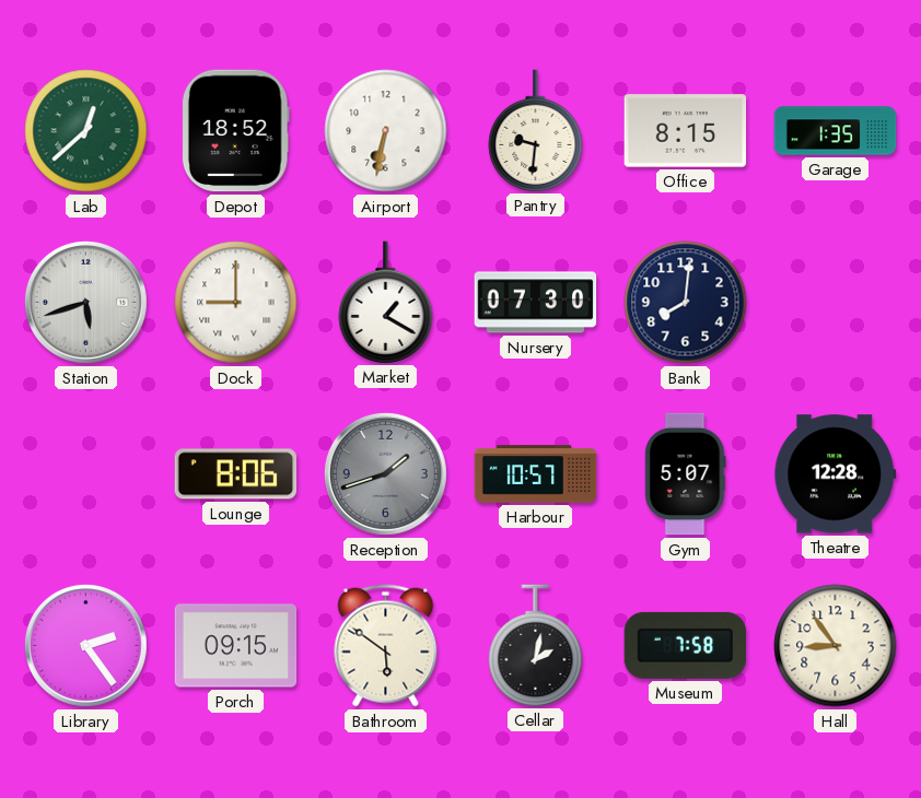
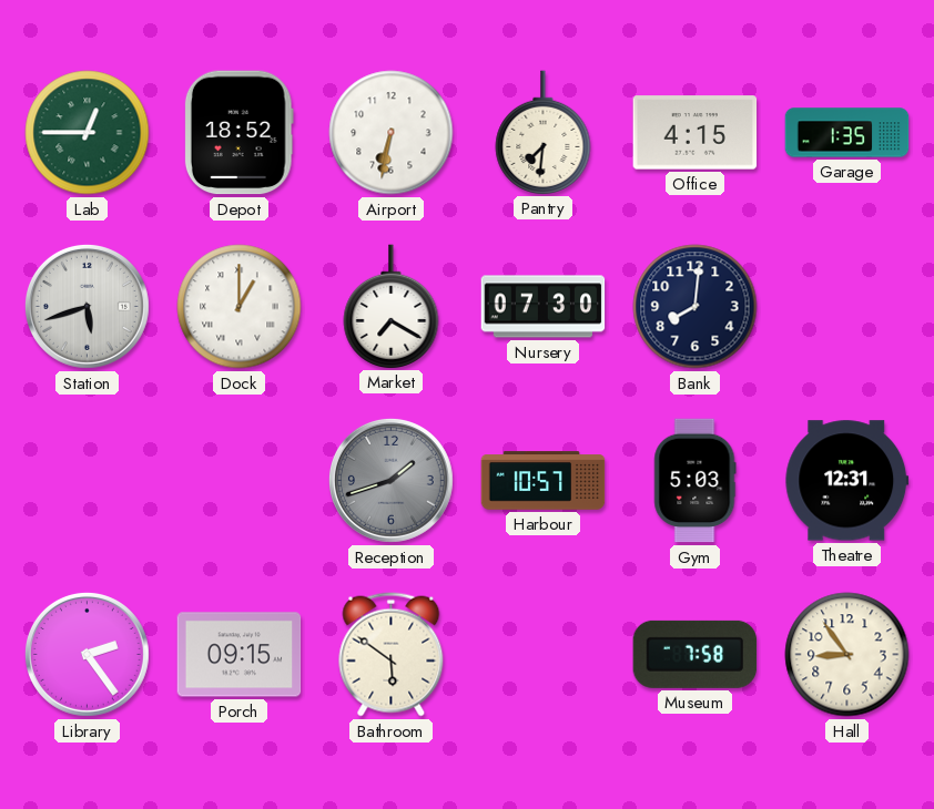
Lab: 12:38 -> 12:45
Pantry: 9:31 -> 7:31
Office: 8:15 -> 4:15
Dock: 9:00 -> 1:00
Market: 1:20 -> 7:20
Lounge: 8:06 -> none
Gym: 5:07 -> 5:03
Theatre: 12:28 -> 12:31
Cellar: 2:02 -> none
